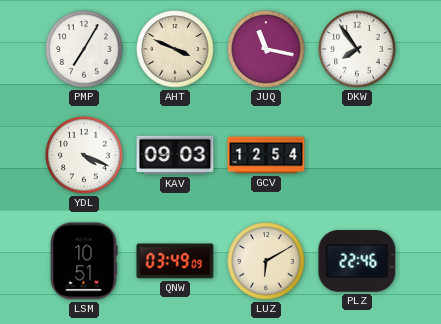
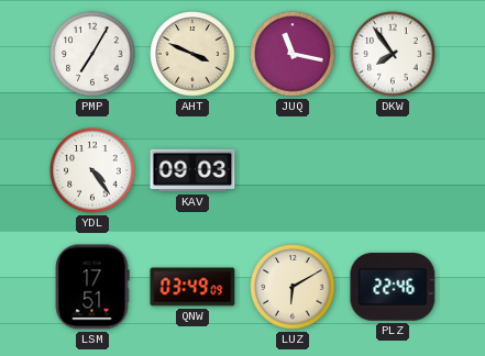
YDL: 4:19 -> 4:24
GCV: 12:54 -> none
LSM: 10:51 -> 17:51
